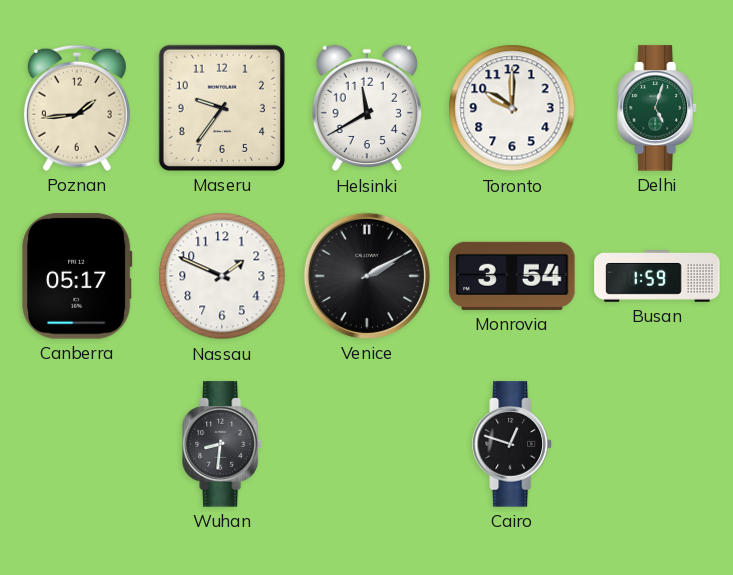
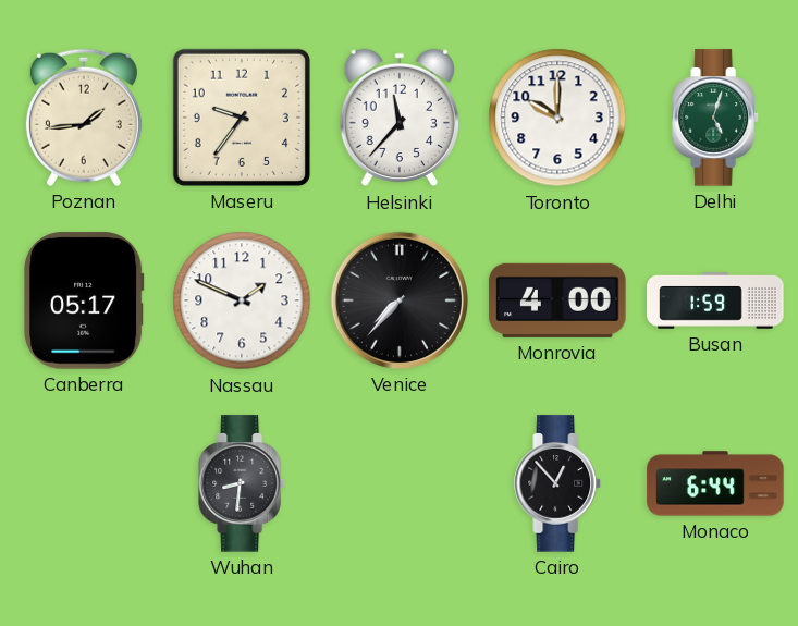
Helsinki: 11:40 -> 11:37
Venice: 2:10 -> 7:37
Monrovia: 3:54 -> 4:00
Cairo: 12:48 -> 12:53
Monaco: none -> 6:44
